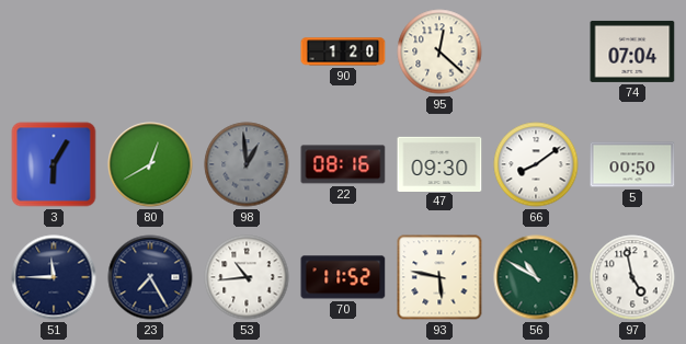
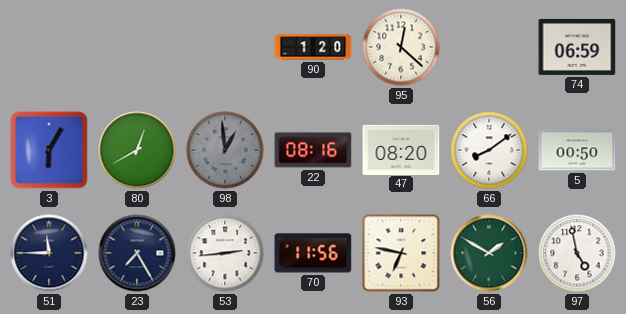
74: 07:04 -> 06:59
47: 09:30 -> 08:20
53: 10:44 -> 2:44
70: 11:52 -> 11:56
93: 5:47 -> 6:47
56: 10:50 -> 1:50
